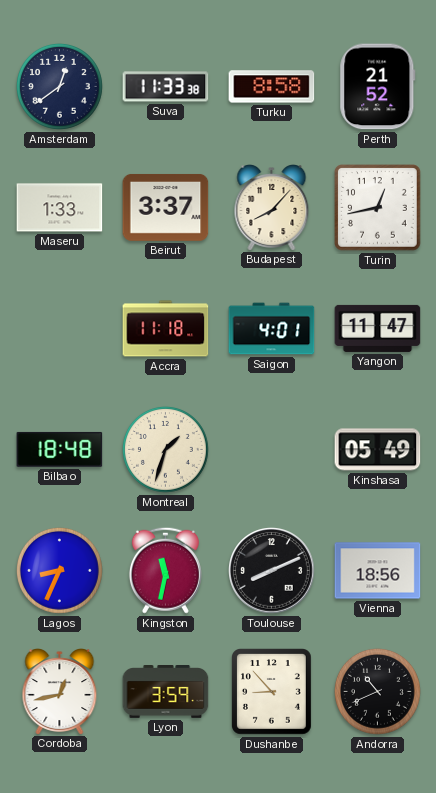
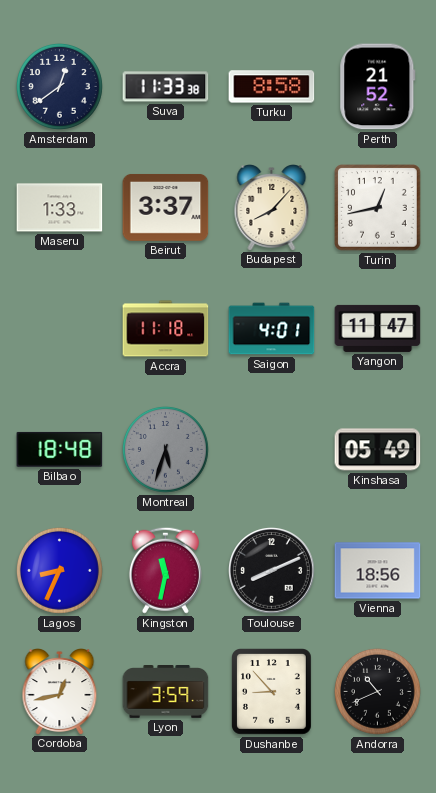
Montreal: 1:33 -> 5:33
Montreal dial: cream -> grey
